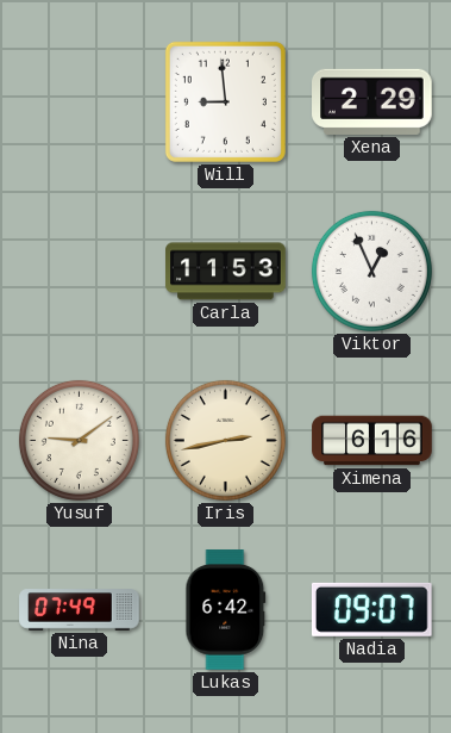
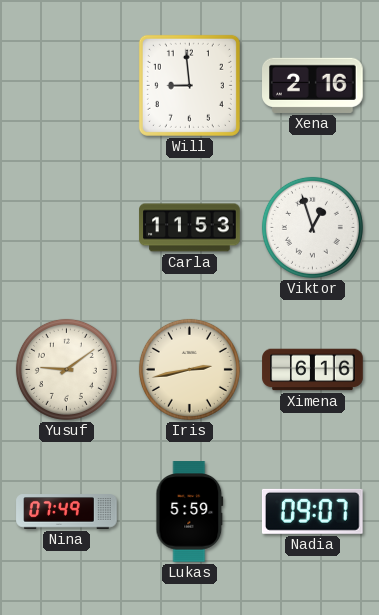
Xena: 2:29 -> 2:16
Viktor: 12:56 -> 12:57
Lukas: 6:42 -> 5:59
